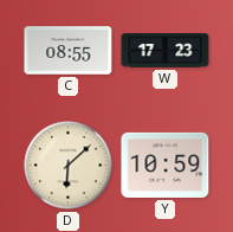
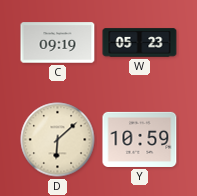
C: 08:55 -> 09:19
W: 17:23 -> 05:23
